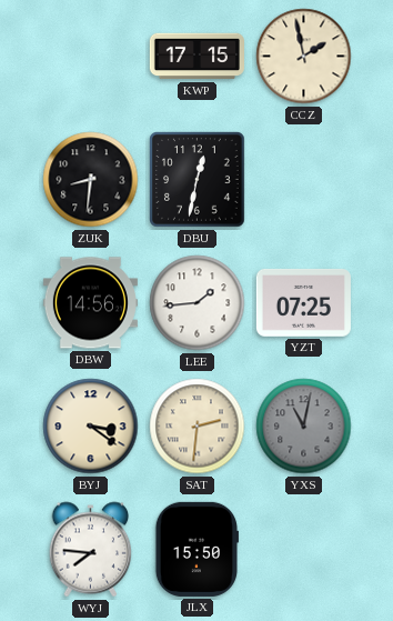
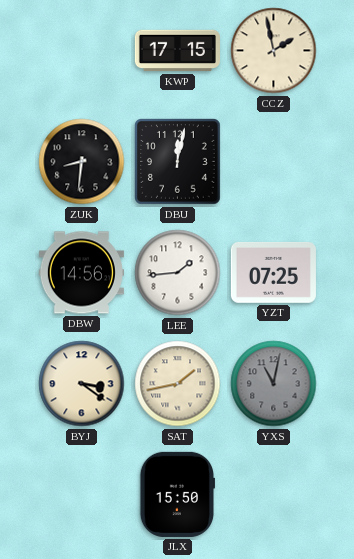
DBU: 12:32 -> 12:02
SAT: 2:31 -> 1:43
WYJ: 7:46 -> none
